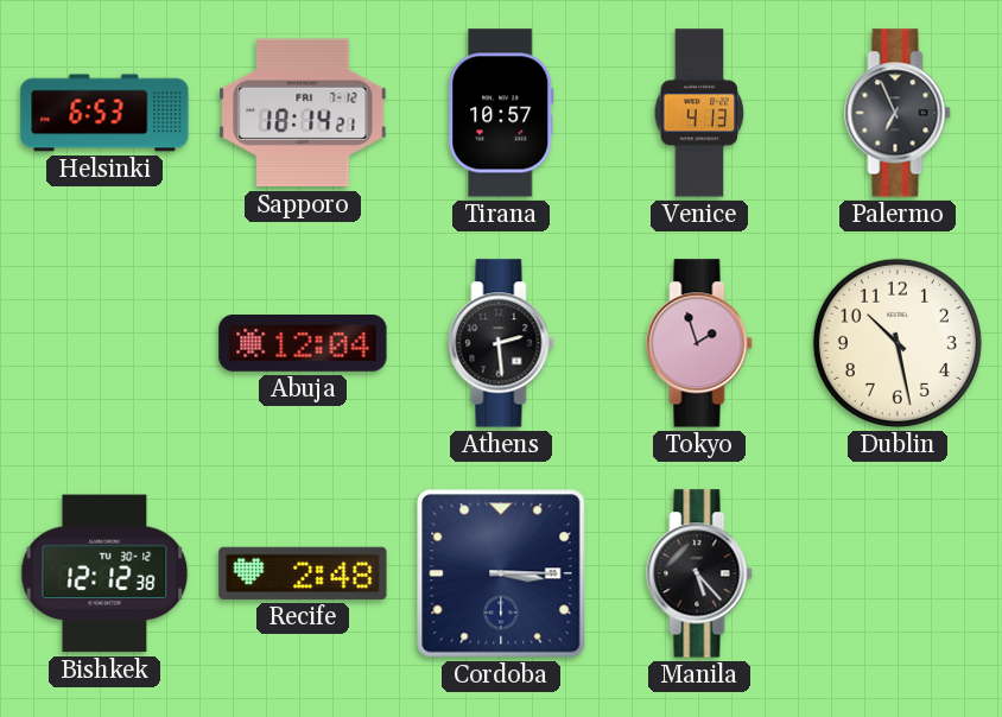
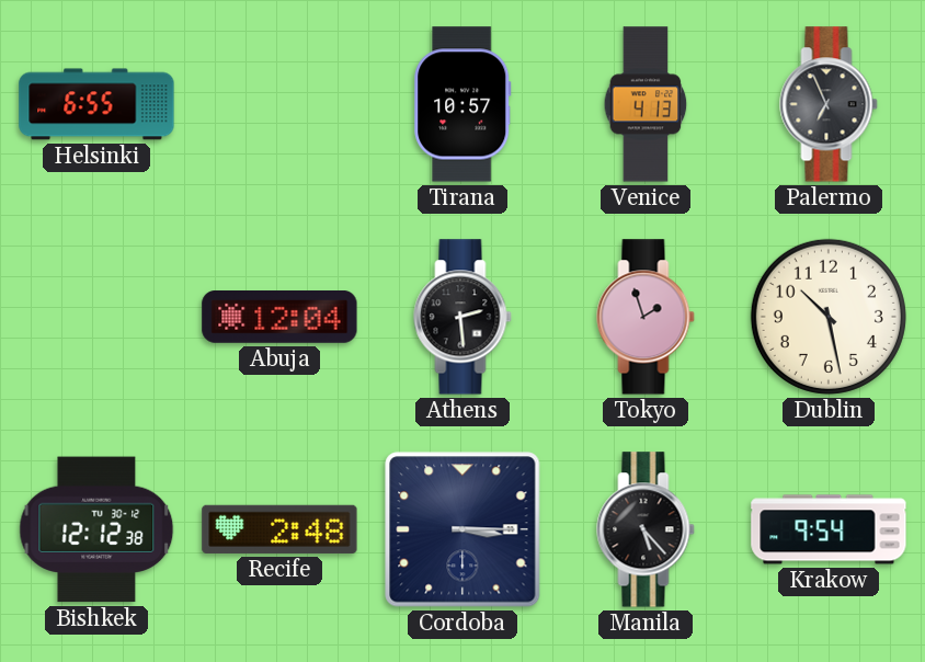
Helsinki: 6:53 -> 6:55
Sapporo: 18:14 -> none
Krakow: none -> 9:54
